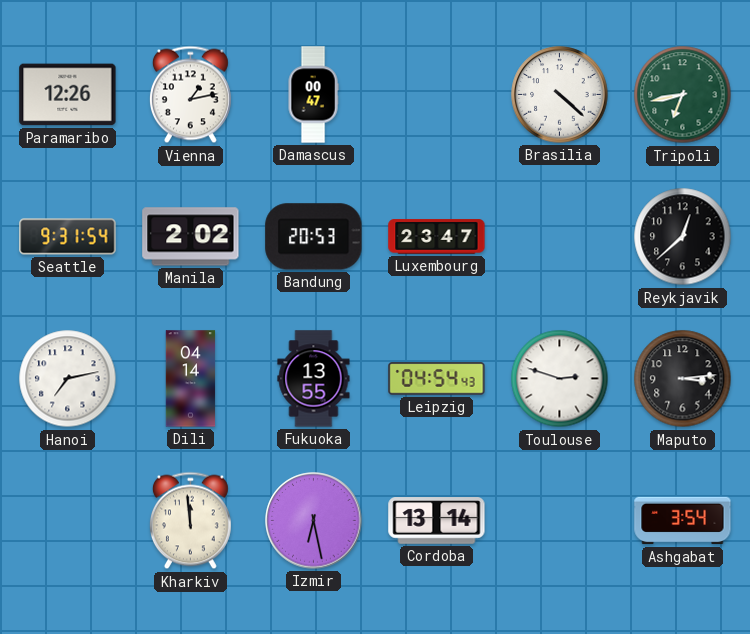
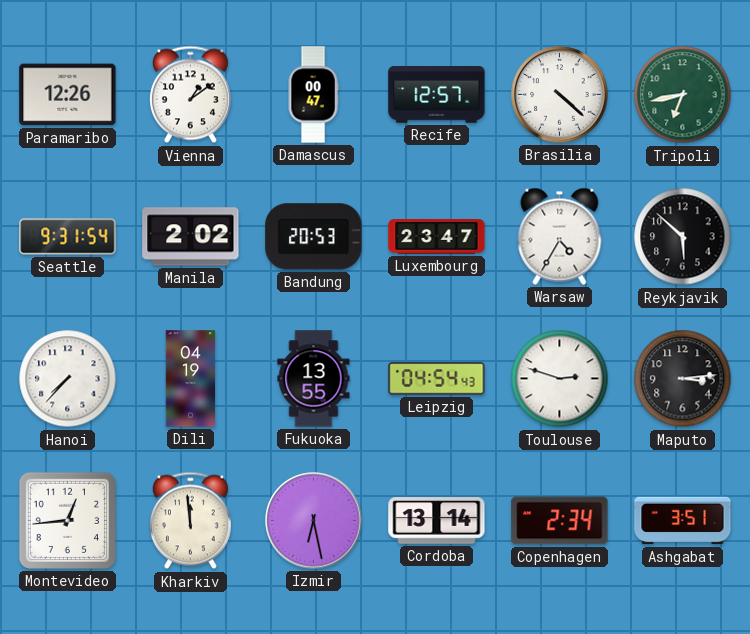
Vienna: 1:13 -> 1:09
Recife: none -> 12:57
Warsaw: none -> 4:35
Reykjavik: 12:38 -> 5:52
Hanoi: 7:13 -> 7:37
Dili: 04:14 -> 04:19
Montevideo: none -> 12:44
Copenhagen: none -> 2:34
Ashgabat: 3:54 -> 3:51
